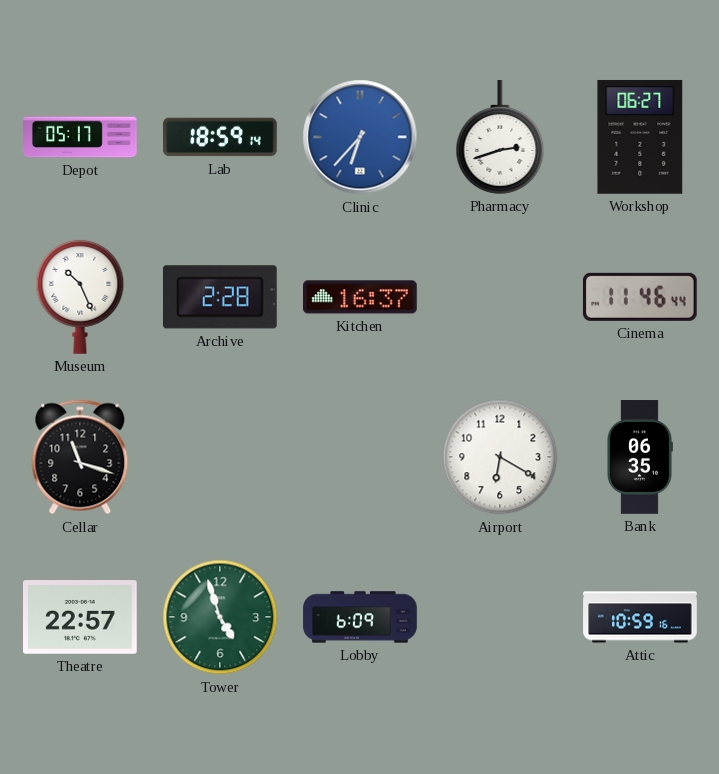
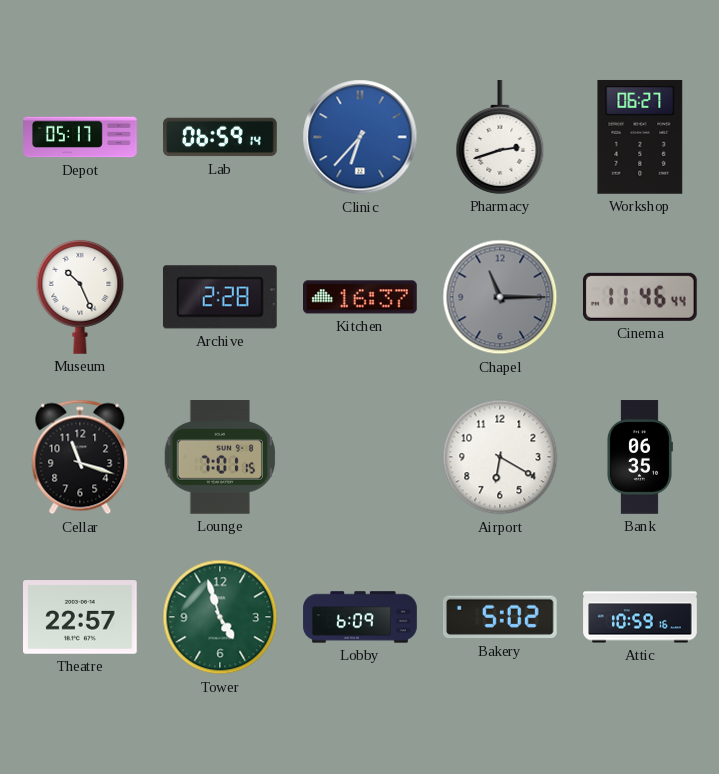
Lab: 18:59 -> 06:59
Chapel: none -> 11:15
Lounge: none -> 7:01
Bakery: none -> 5:02
